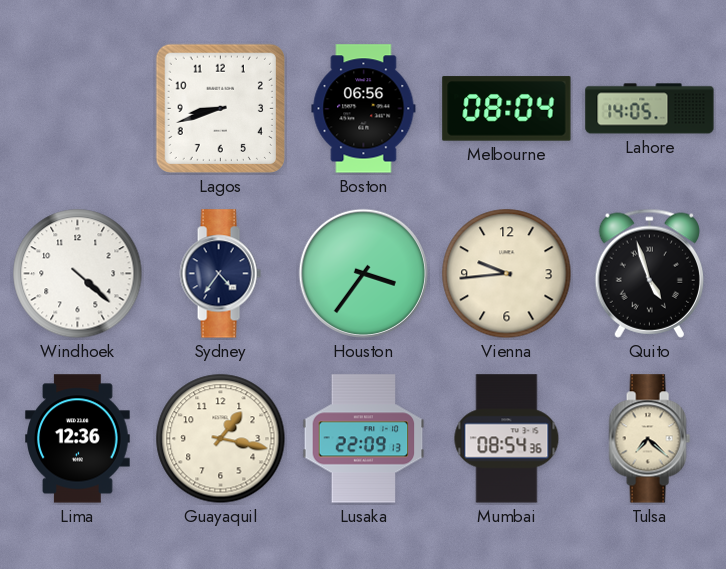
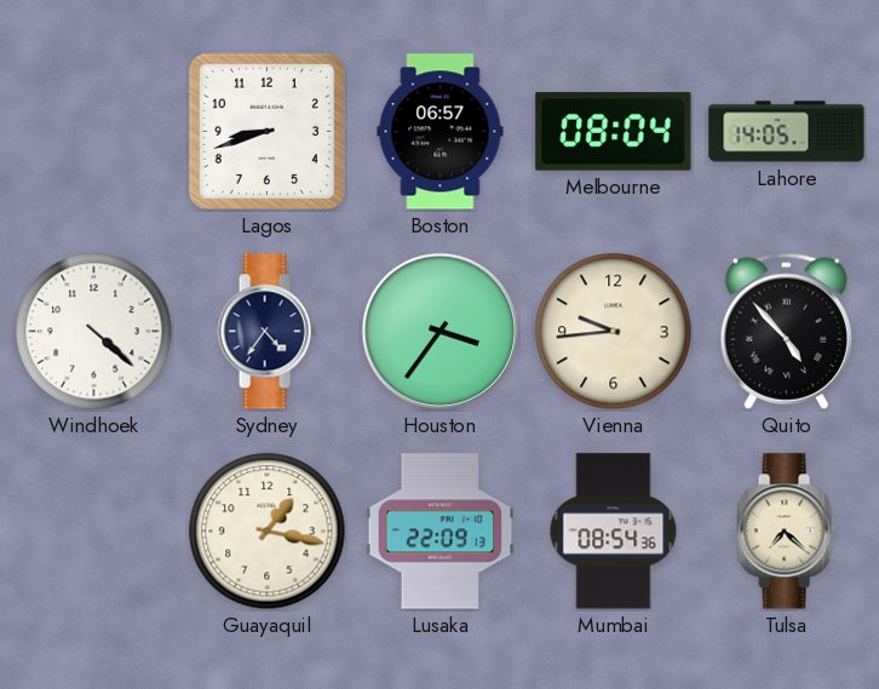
Boston: 06:56 -> 06:57
Quito: 4:57 -> 4:53
Lima: 12:36 -> none
